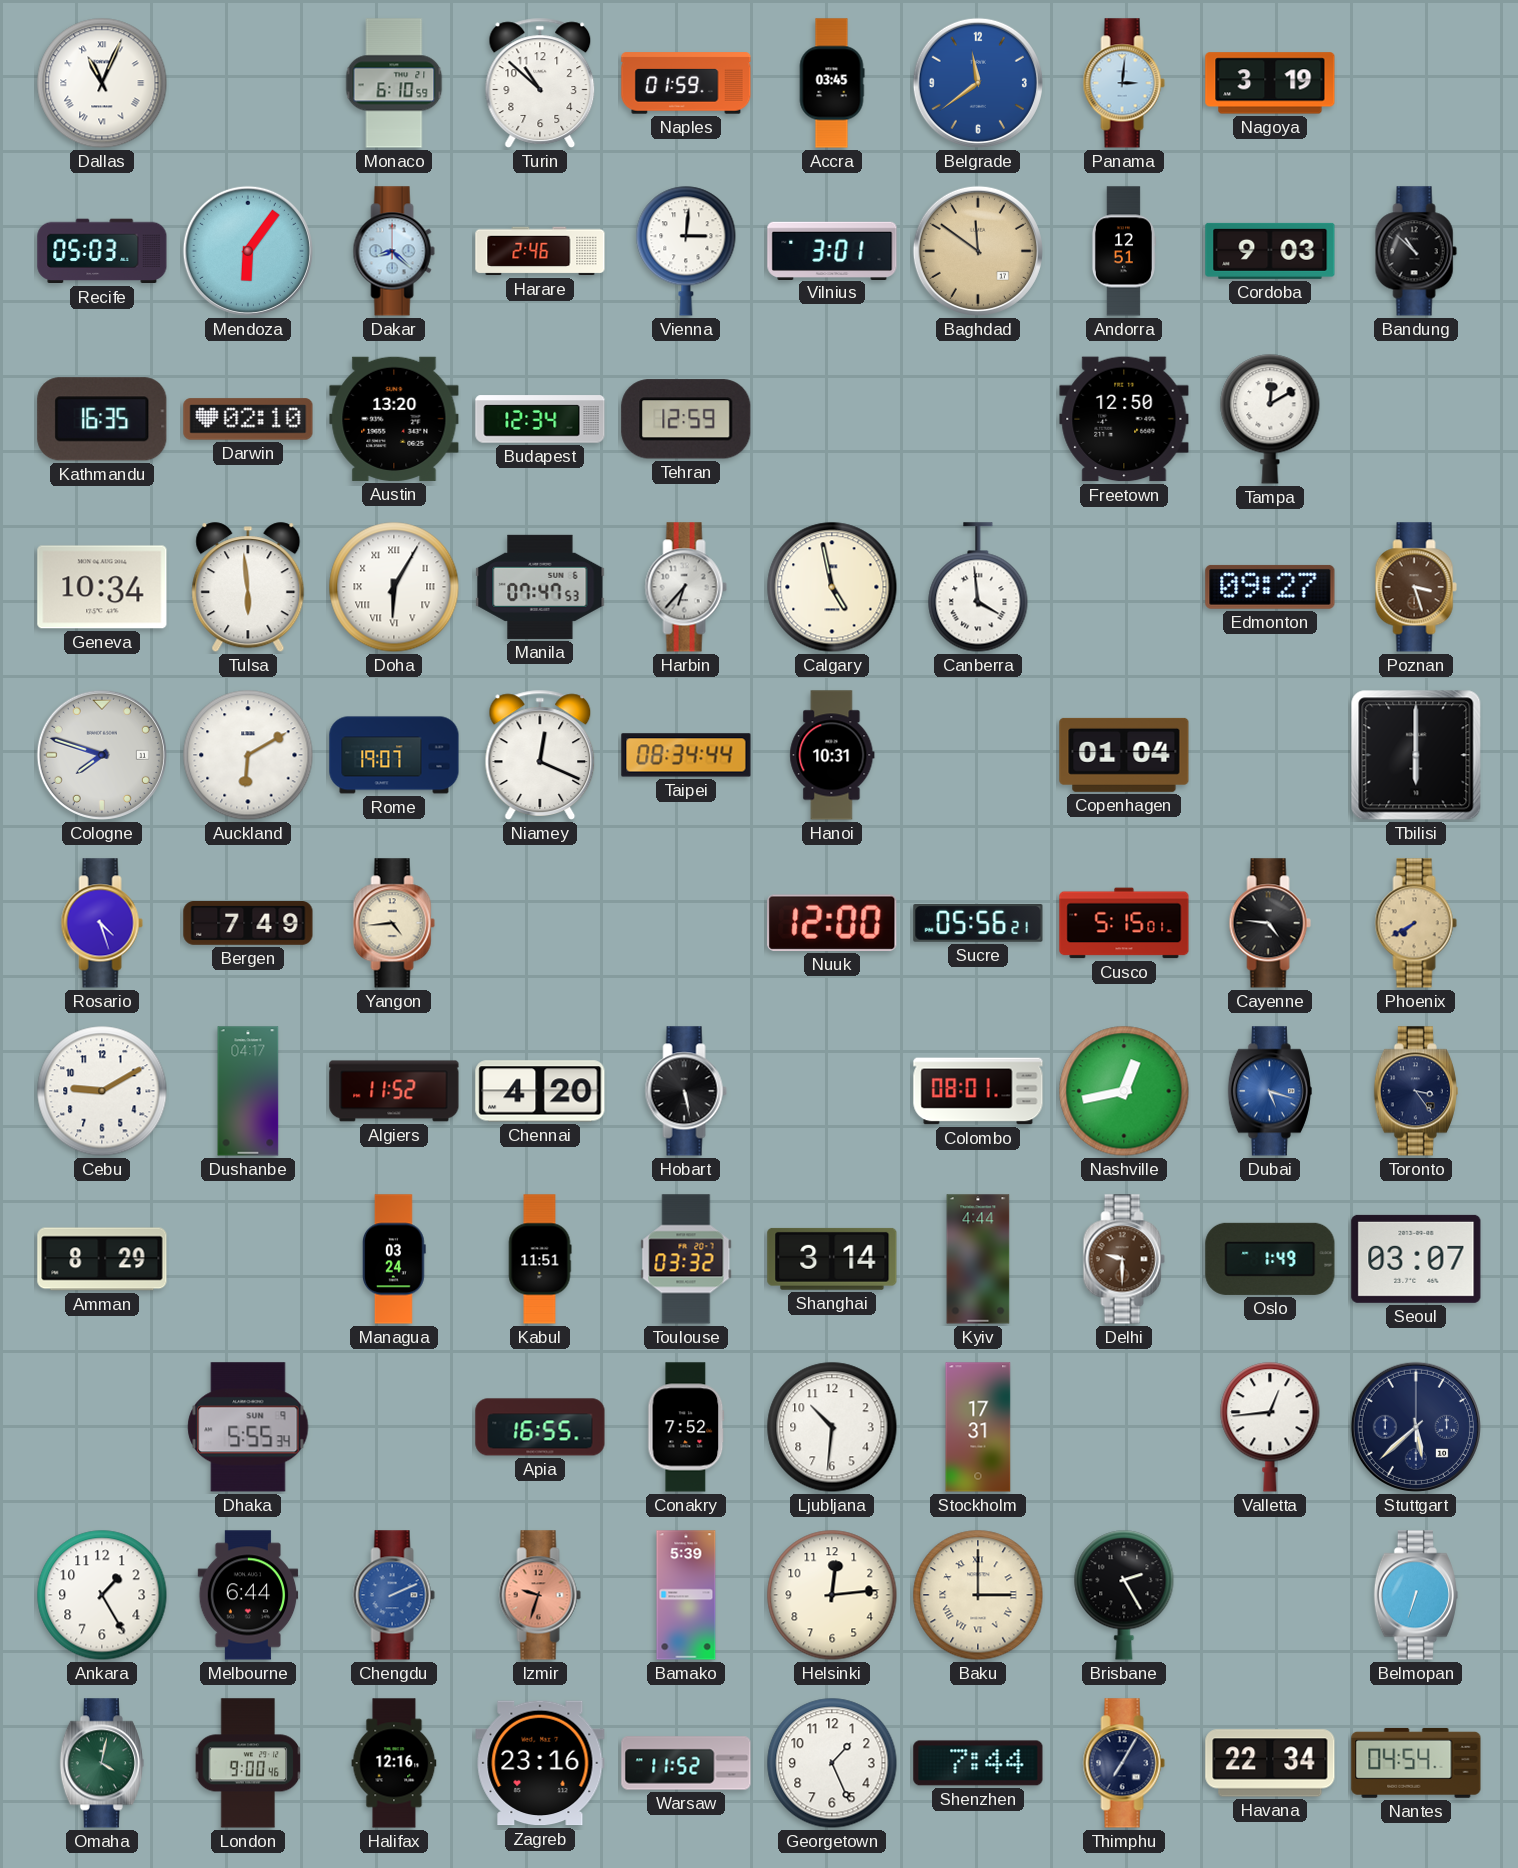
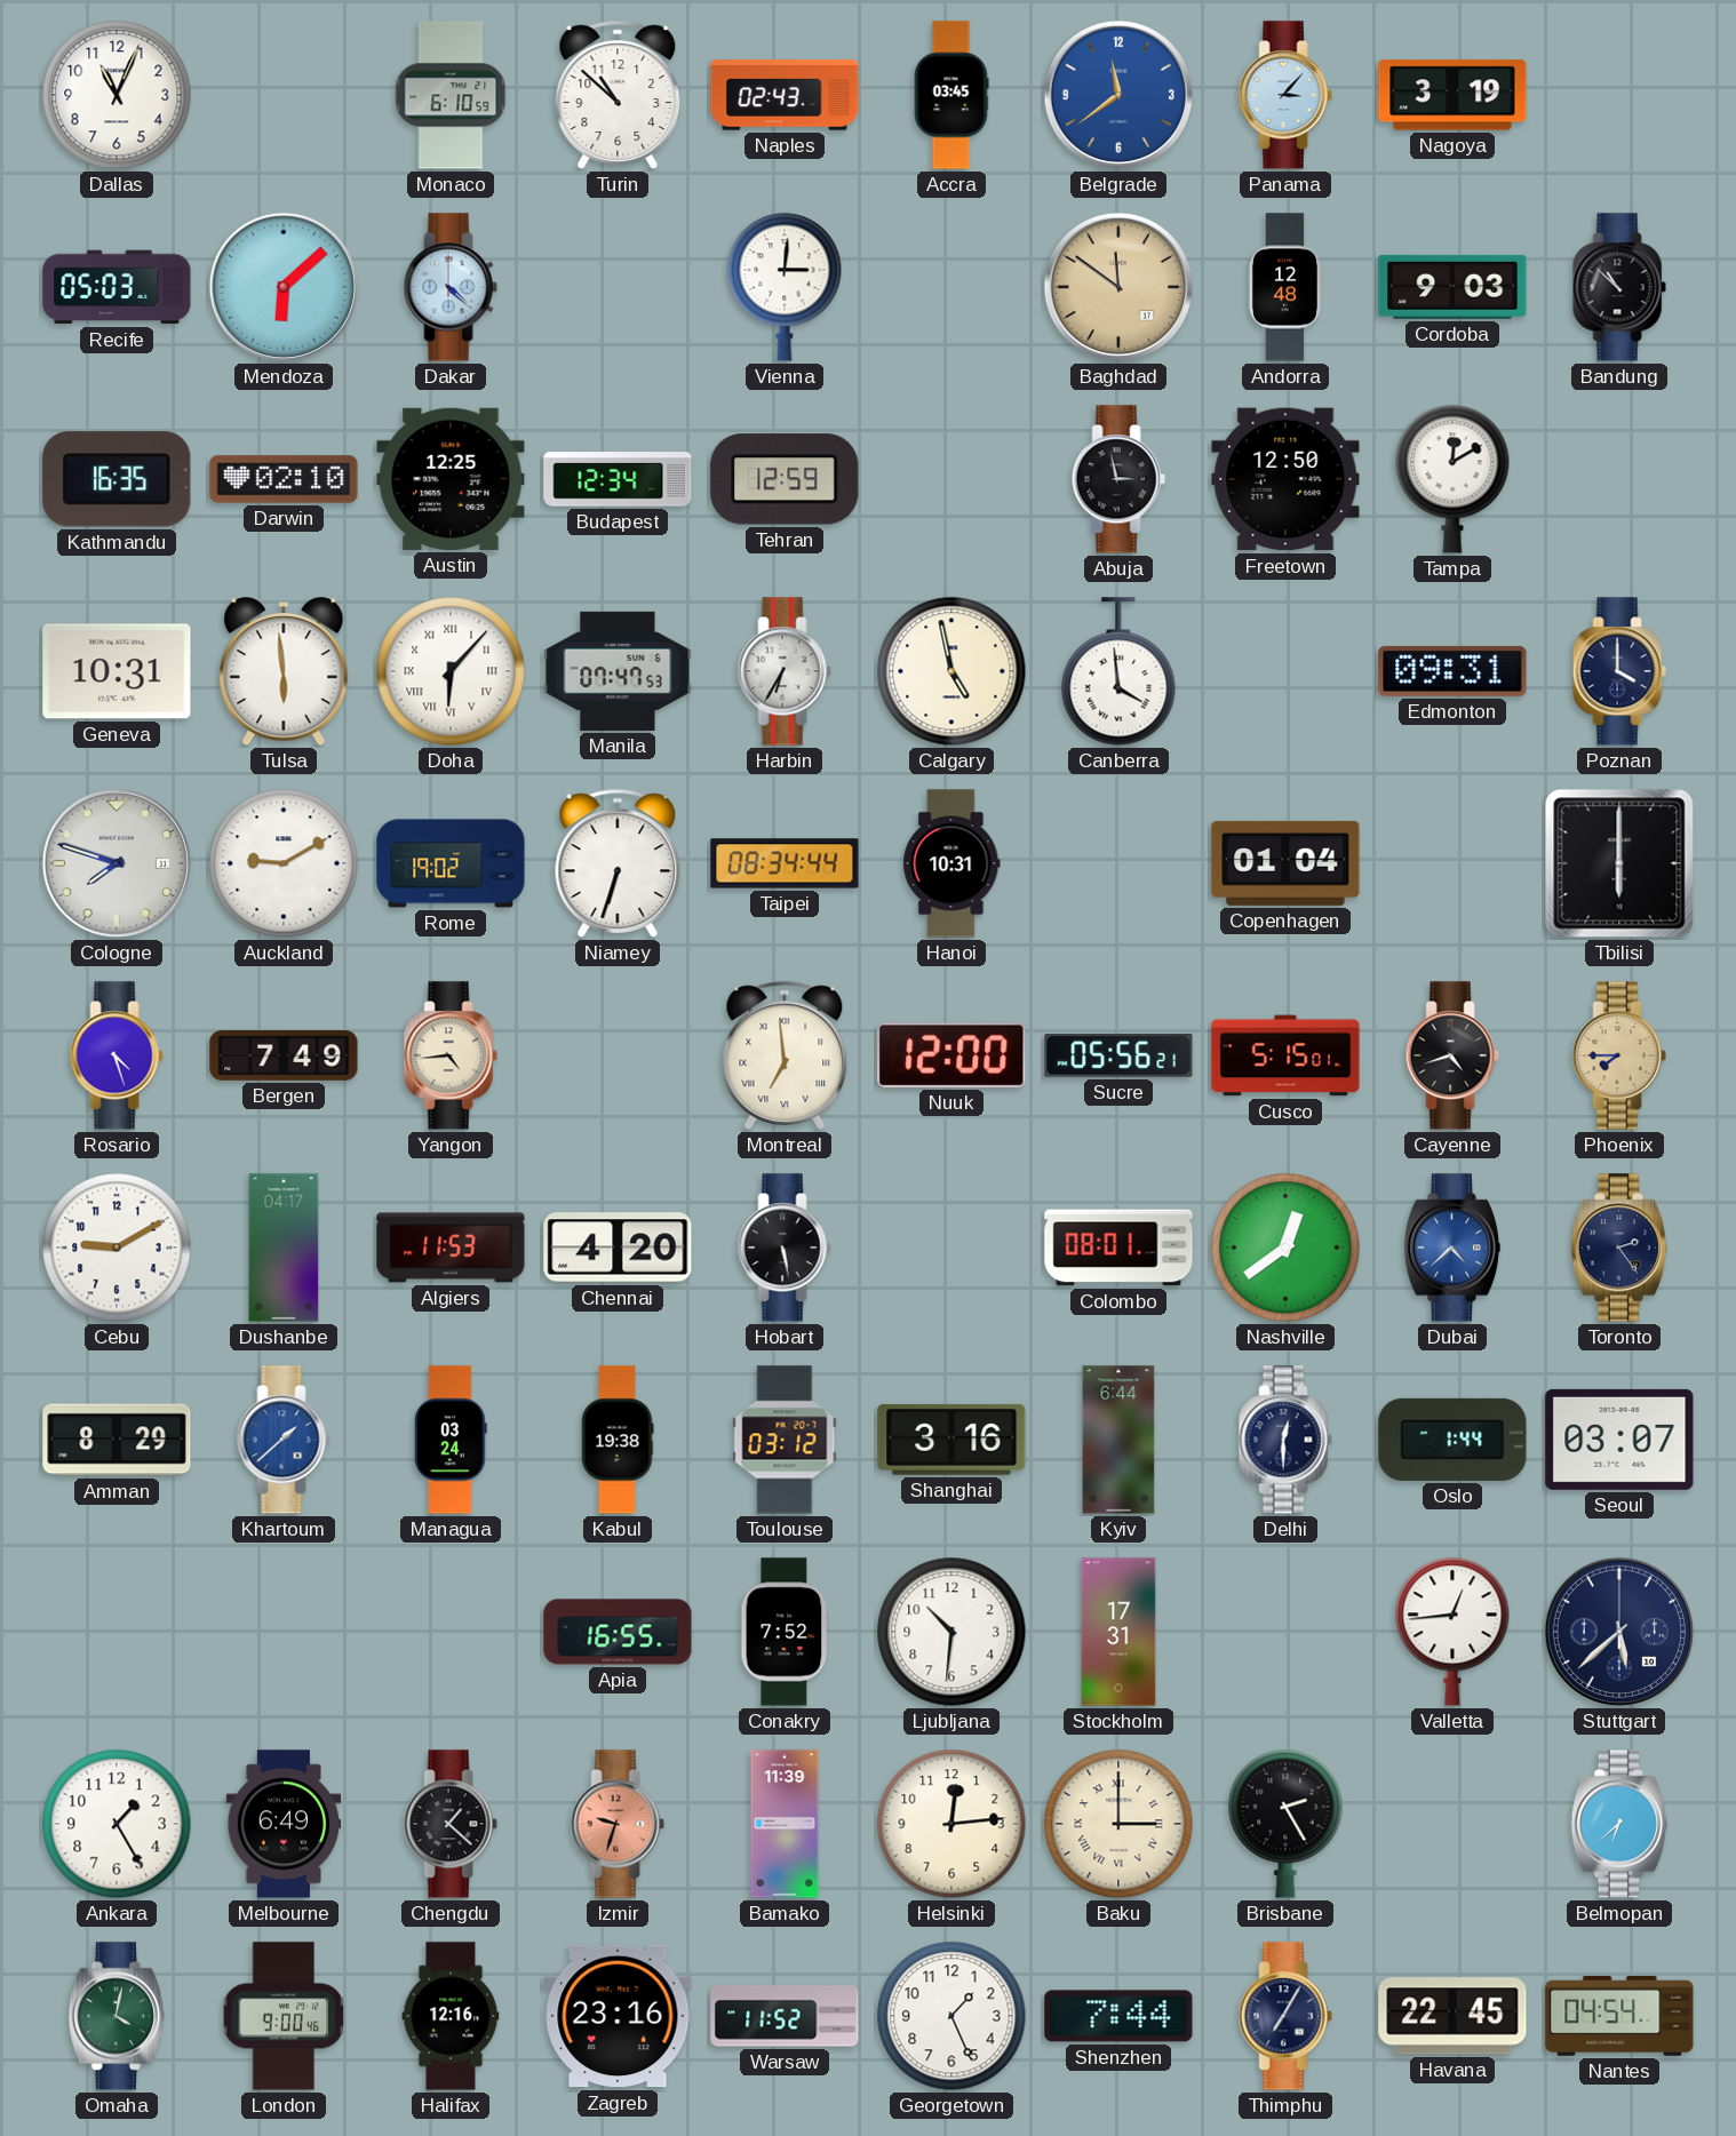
Dallas numerals: Roman -> Arabic
Naples: 01:59 -> 02:43
Panama: 3:01 -> 3:07
Mendoza: 6:06 -> 6:08
Dakar: 8:22 -> 4:22
Harare: 2:46 -> none
Vilnius: 3:01 -> none
Andorra: 12:51 -> 12:48
Austin: 13:20 -> 12:25
Abuja: none -> 2:58
Geneva: 10:34 -> 10:31
Doha: 6:05 -> 6:07
Harbin: 6:37 -> 6:35
Edmonton: 09:27 -> 09:31
Poznan: 3:27 -> 4:00
Poznan dial: brown -> navy
Auckland: 6:10 -> 9:10
Rome: 19:07 -> 19:02
Niamey: 12:19 -> 6:33
Montreal: none -> 6:59
Cayenne: 4:46 -> 4:42
Phoenix: 7:40 -> 7:45
Algiers: 11:52 -> 11:53
Nashville: 12:43 -> 12:39
Dubai: 5:18 -> 4:38
Toronto: 3:24 -> 2:24
Khartoum: none -> 1:38
Kabul: 11:51 -> 19:38
Toulouse: 03:32 -> 03:12
Shanghai: 3:14 -> 3:16
Kyiv: 4:44 -> 6:44
Delhi: 9:30 -> 12:30
Delhi dial: brown -> navy
Oslo: 1:49 -> 1:44
Dhaka: 5:55 -> none
Melbourne: 6:44 -> 6:49
Chengdu: 2:11 -> 1:22
Chengdu dial: blue -> black
Bamako: 5:39 -> 11:39
Belmopan: 6:33 -> 6:38
Havana: 22:34 -> 22:45
